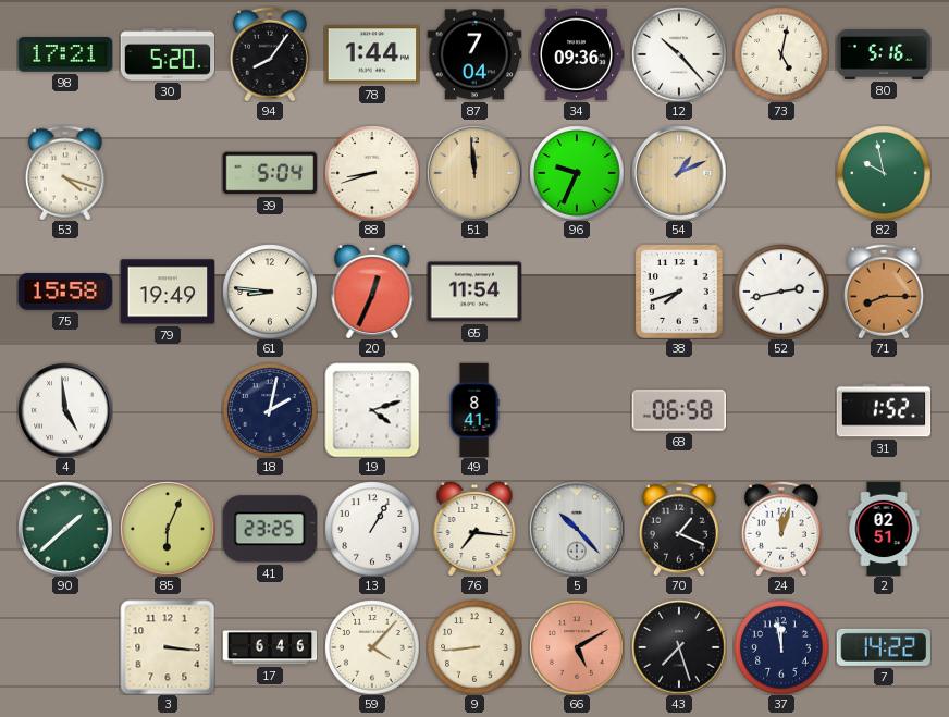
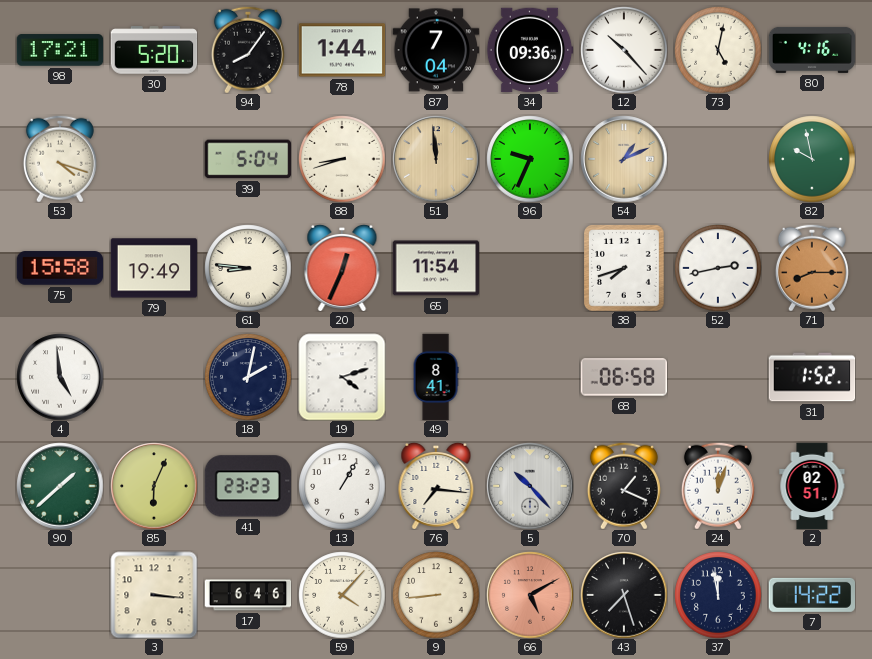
80: 5:16 -> 4:16
41: 23:25 -> 23:23
